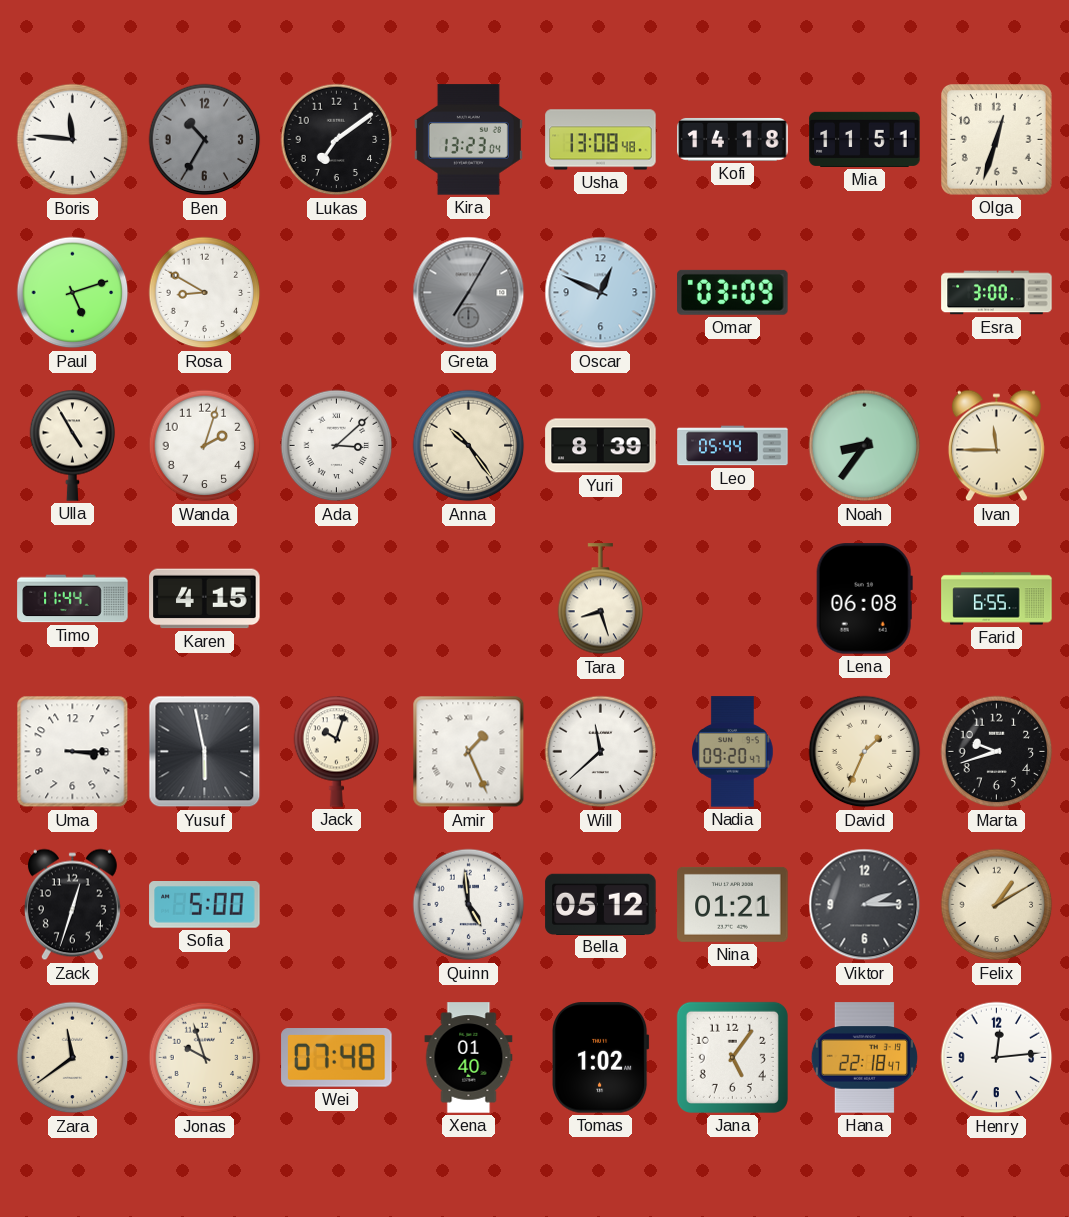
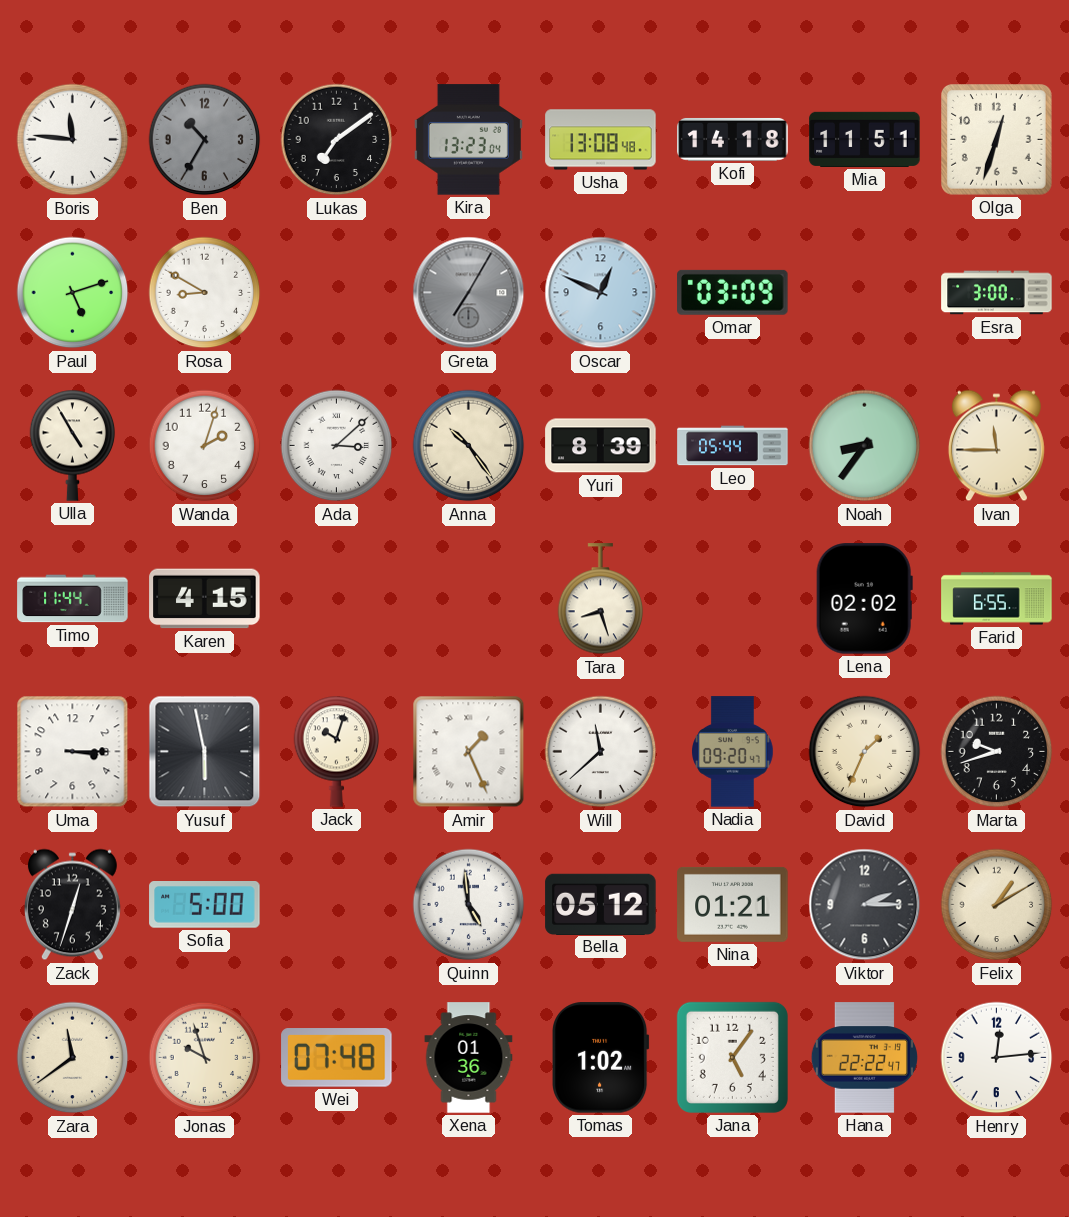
Lena: 06:08 -> 02:02
Xena: 01:40 -> 01:36
Hana: 22:18 -> 22:22
